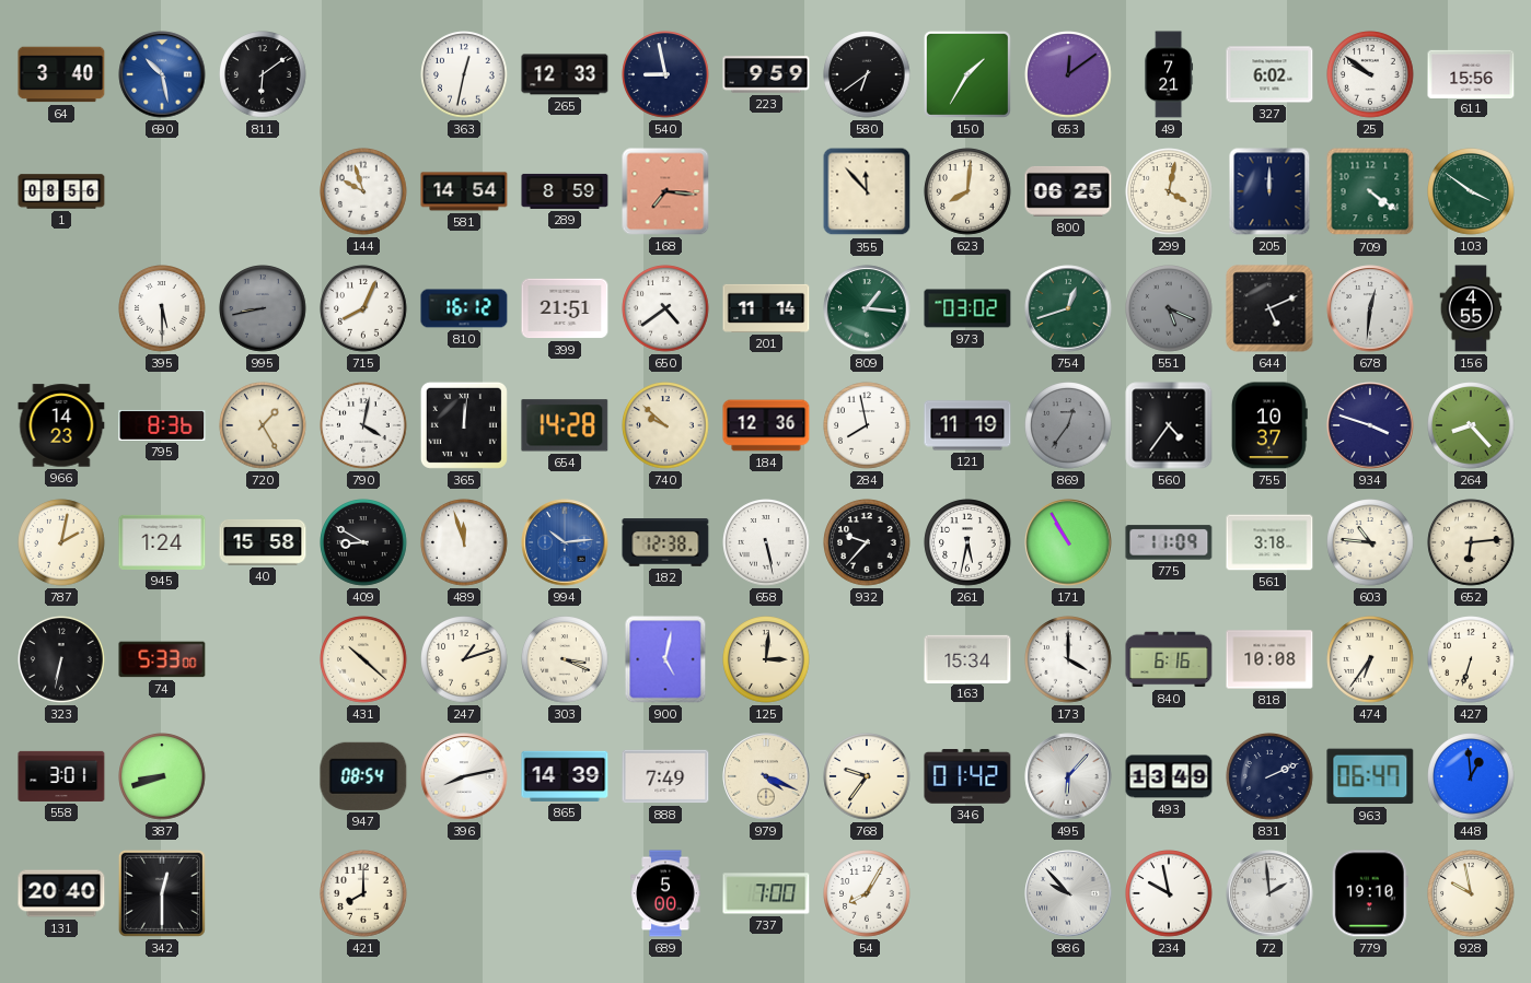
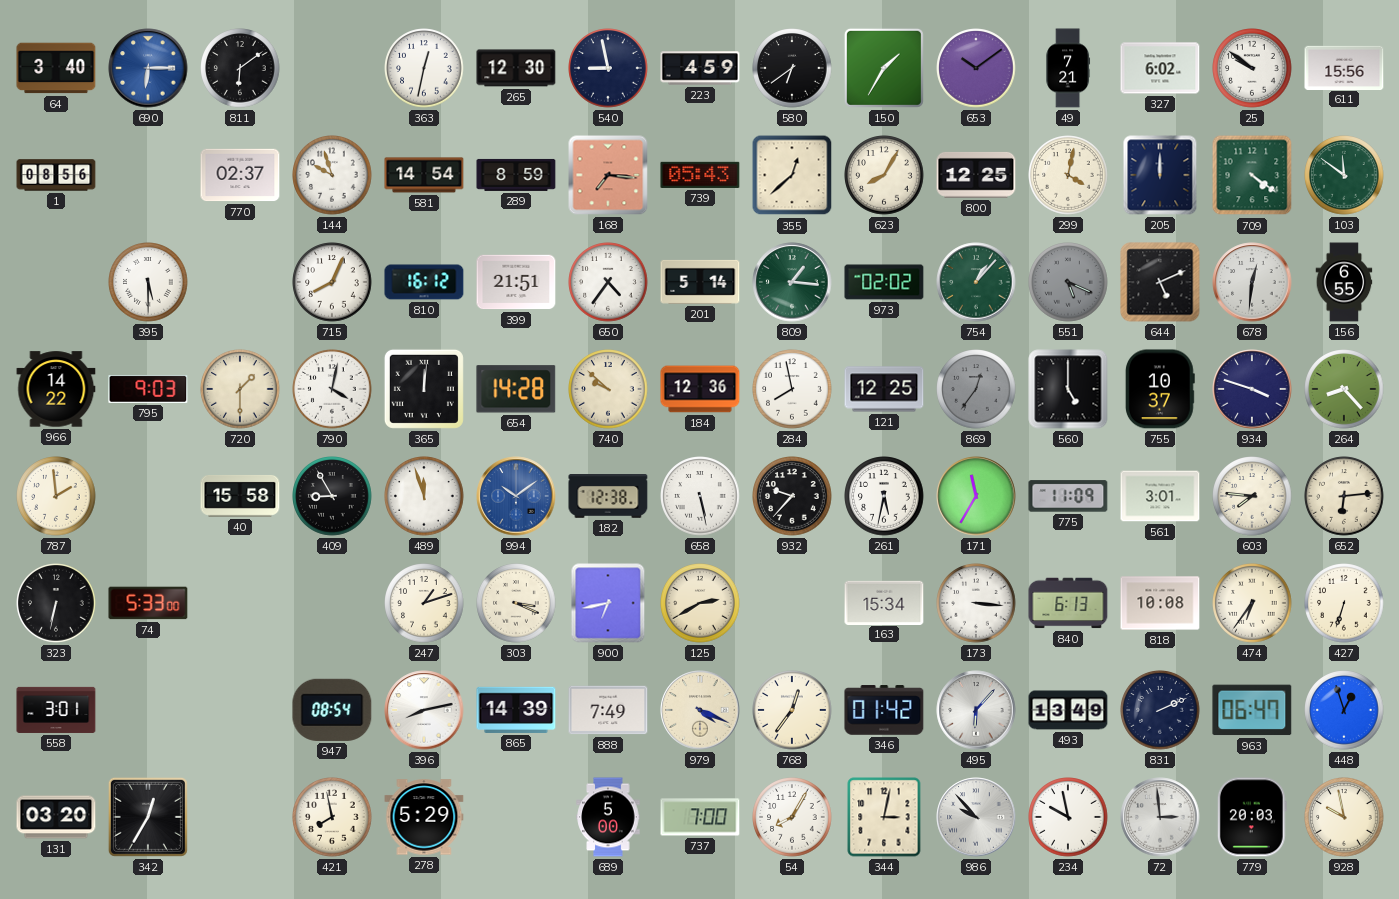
690: 10:28 -> 6:15
265: 12:33 -> 12:30
223: 9:59 -> 4:59
653: 12:09 -> 10:09
770: none -> 02:37
739: none -> 05:43
355: 11:53 -> 12:38
623: 8:01 -> 8:05
800: 06:25 -> 12:25
103: 3:51 -> 11:51
995: 8:43 -> none
650: 4:39 -> 4:36
201: 11:14 -> 5:14
973: 03:02 -> 02:02
754: 12:42 -> 1:07
156: 4:55 -> 6:55
966: 14:23 -> 14:22
795: 8:36 -> 9:03
720: 1:25 -> 1:30
121: 11:19 -> 12:25
560: 4:36 -> 5:00
787: 2:02 -> 1:59
945: 1:24 -> none
409: 8:50 -> 8:55
994: 10:14 -> 10:09
171: 10:55 -> 11:35
561: 3:18 -> 3:01
603: 10:46 -> 7:46
431: 10:22 -> none
900: 5:02 -> 6:43
125: 3:01 -> 2:40
173: 4:00 -> 3:16
840: 6:16 -> 6:13
387: 8:42 -> none
768: 9:36 -> 12:36
448: 12:59 -> 12:57
131: 20:40 -> 03:20
342: 12:30 -> 12:35
421: 8:00 -> 7:58
278: none -> 5:29
344: none -> 3:02
72: 1:59 -> 2:59
779: 19:10 -> 20:03
